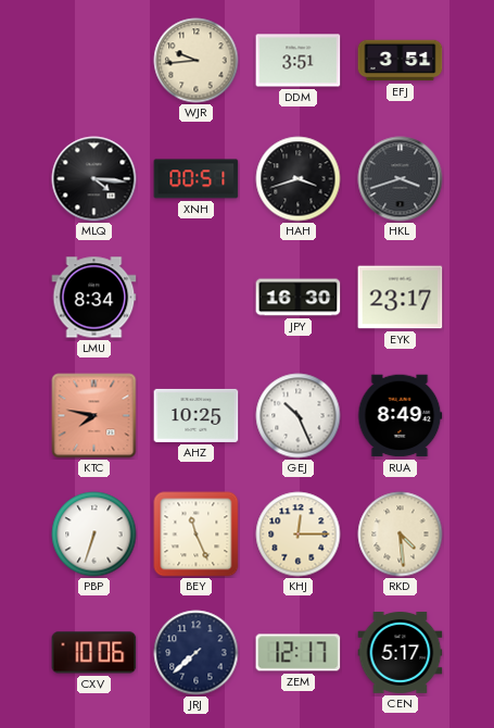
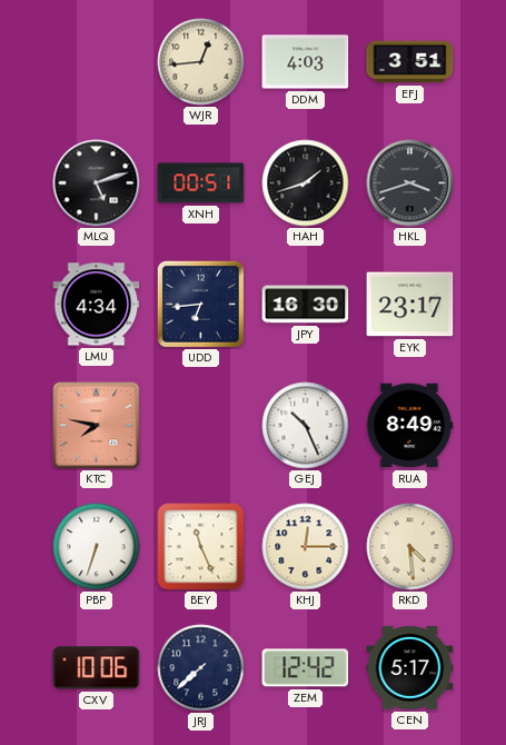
WJR: 9:44 -> 12:44
DDM: 3:51 -> 4:03
MLQ: 4:16 -> 5:12
HAH: 3:42 -> 1:42
LMU: 8:34 -> 4:34
UDD: none -> 6:44
AHZ: 10:25 -> none
ZEM: 12:17 -> 12:42
